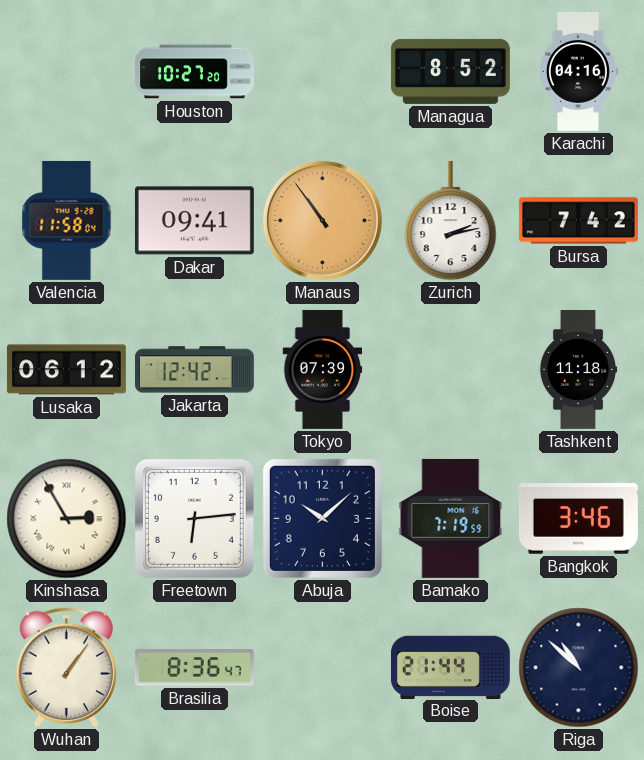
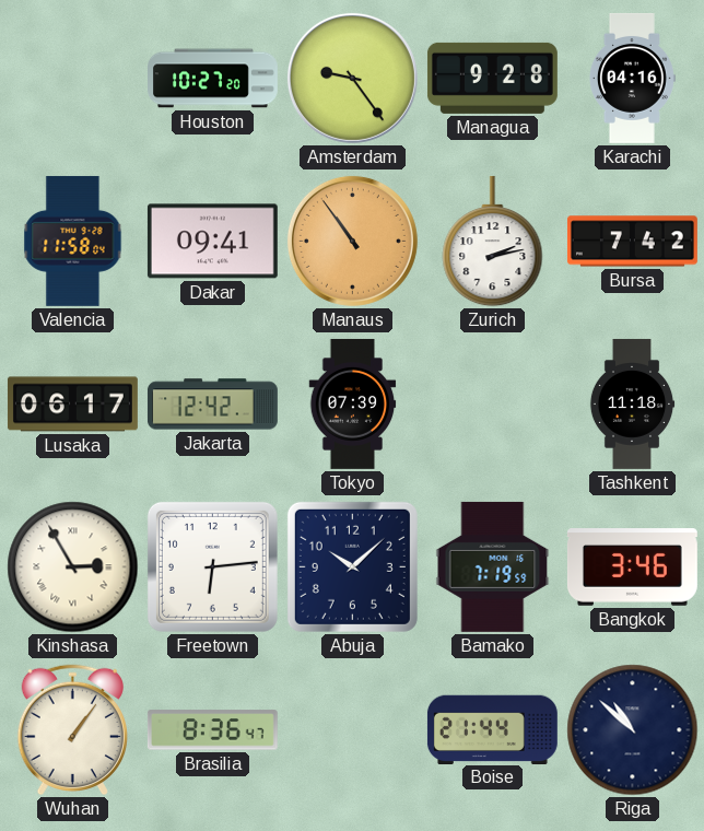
Amsterdam: none -> 9:24
Managua: 8:52 -> 9:28
Lusaka: 06:12 -> 06:17
